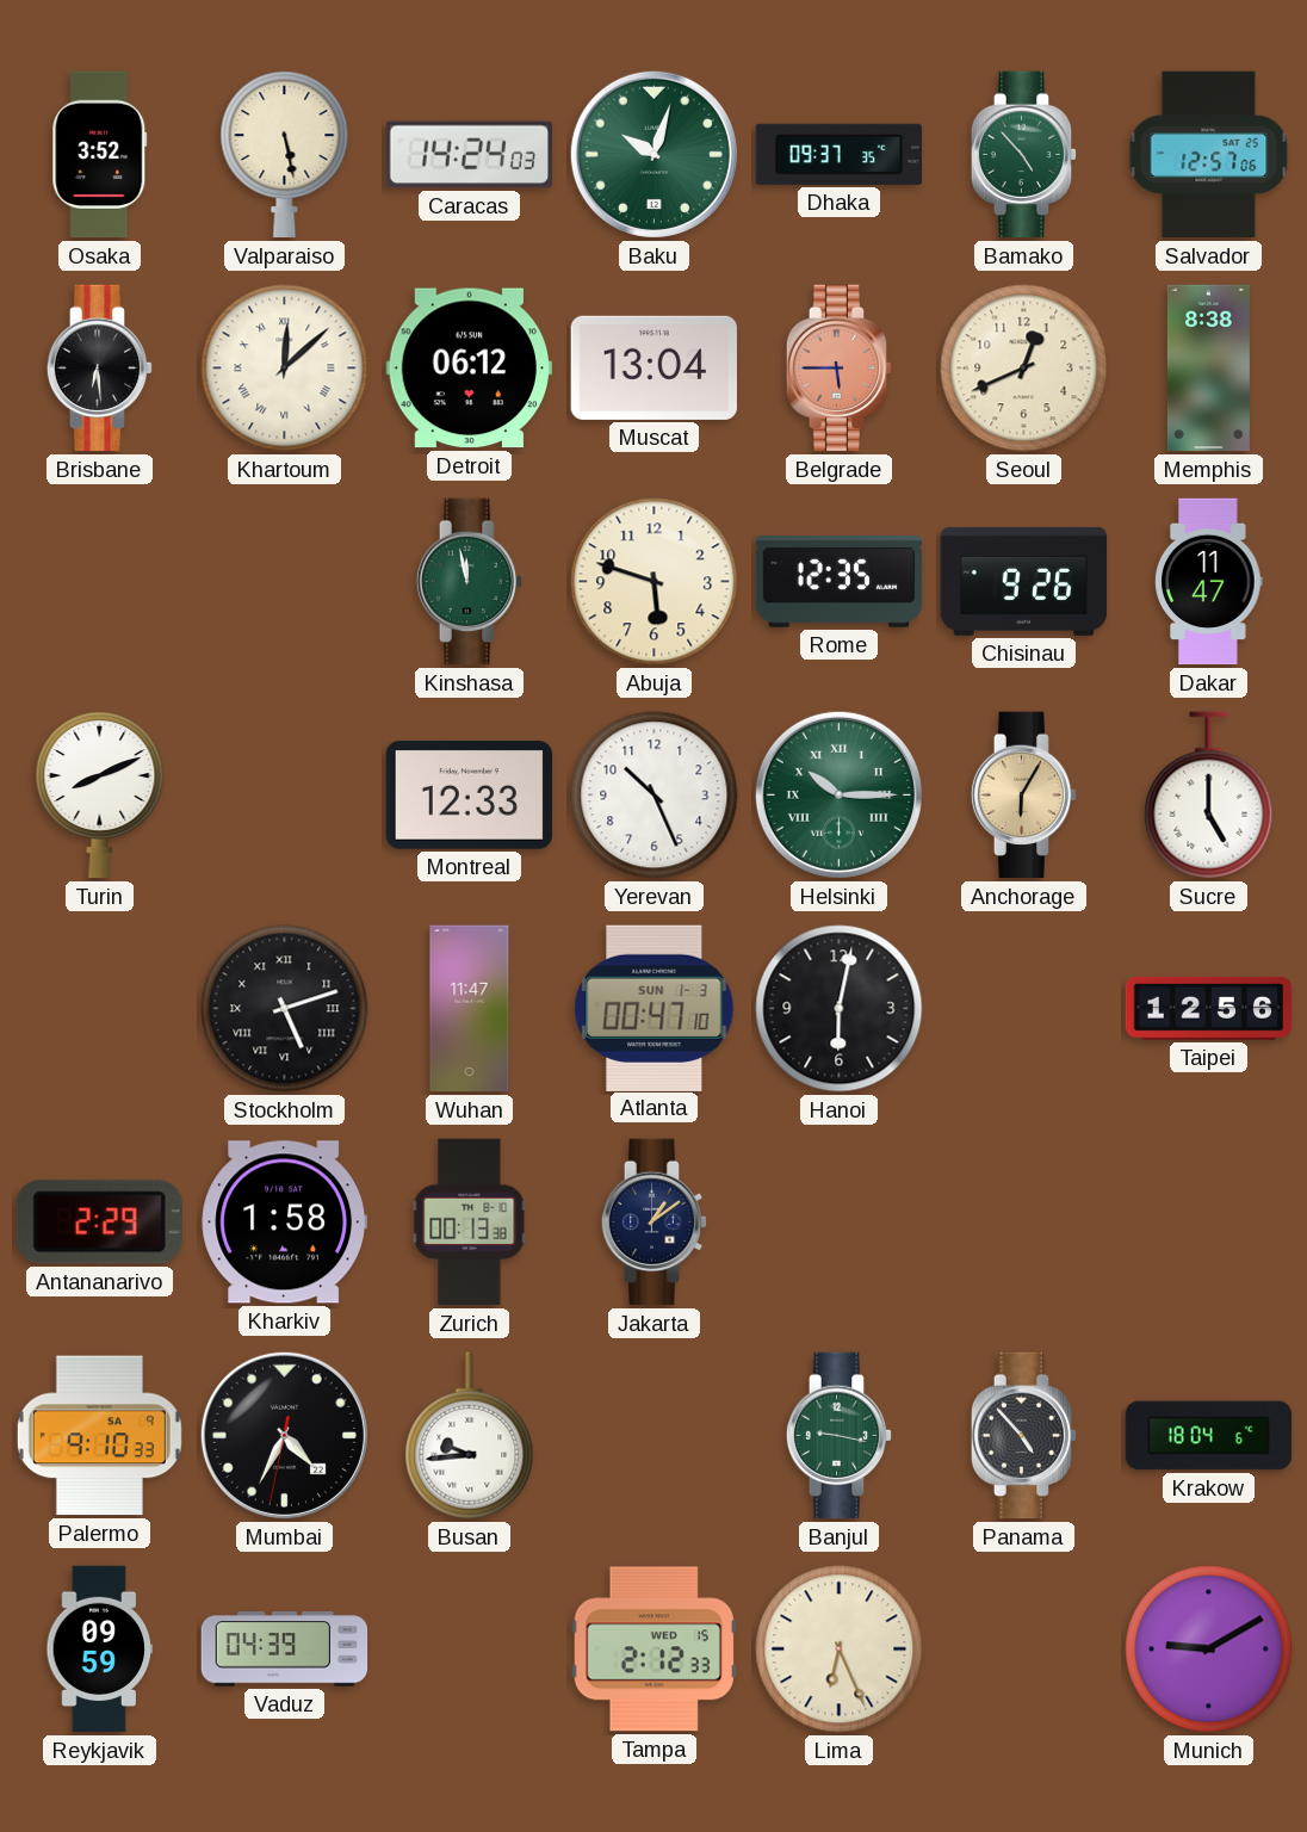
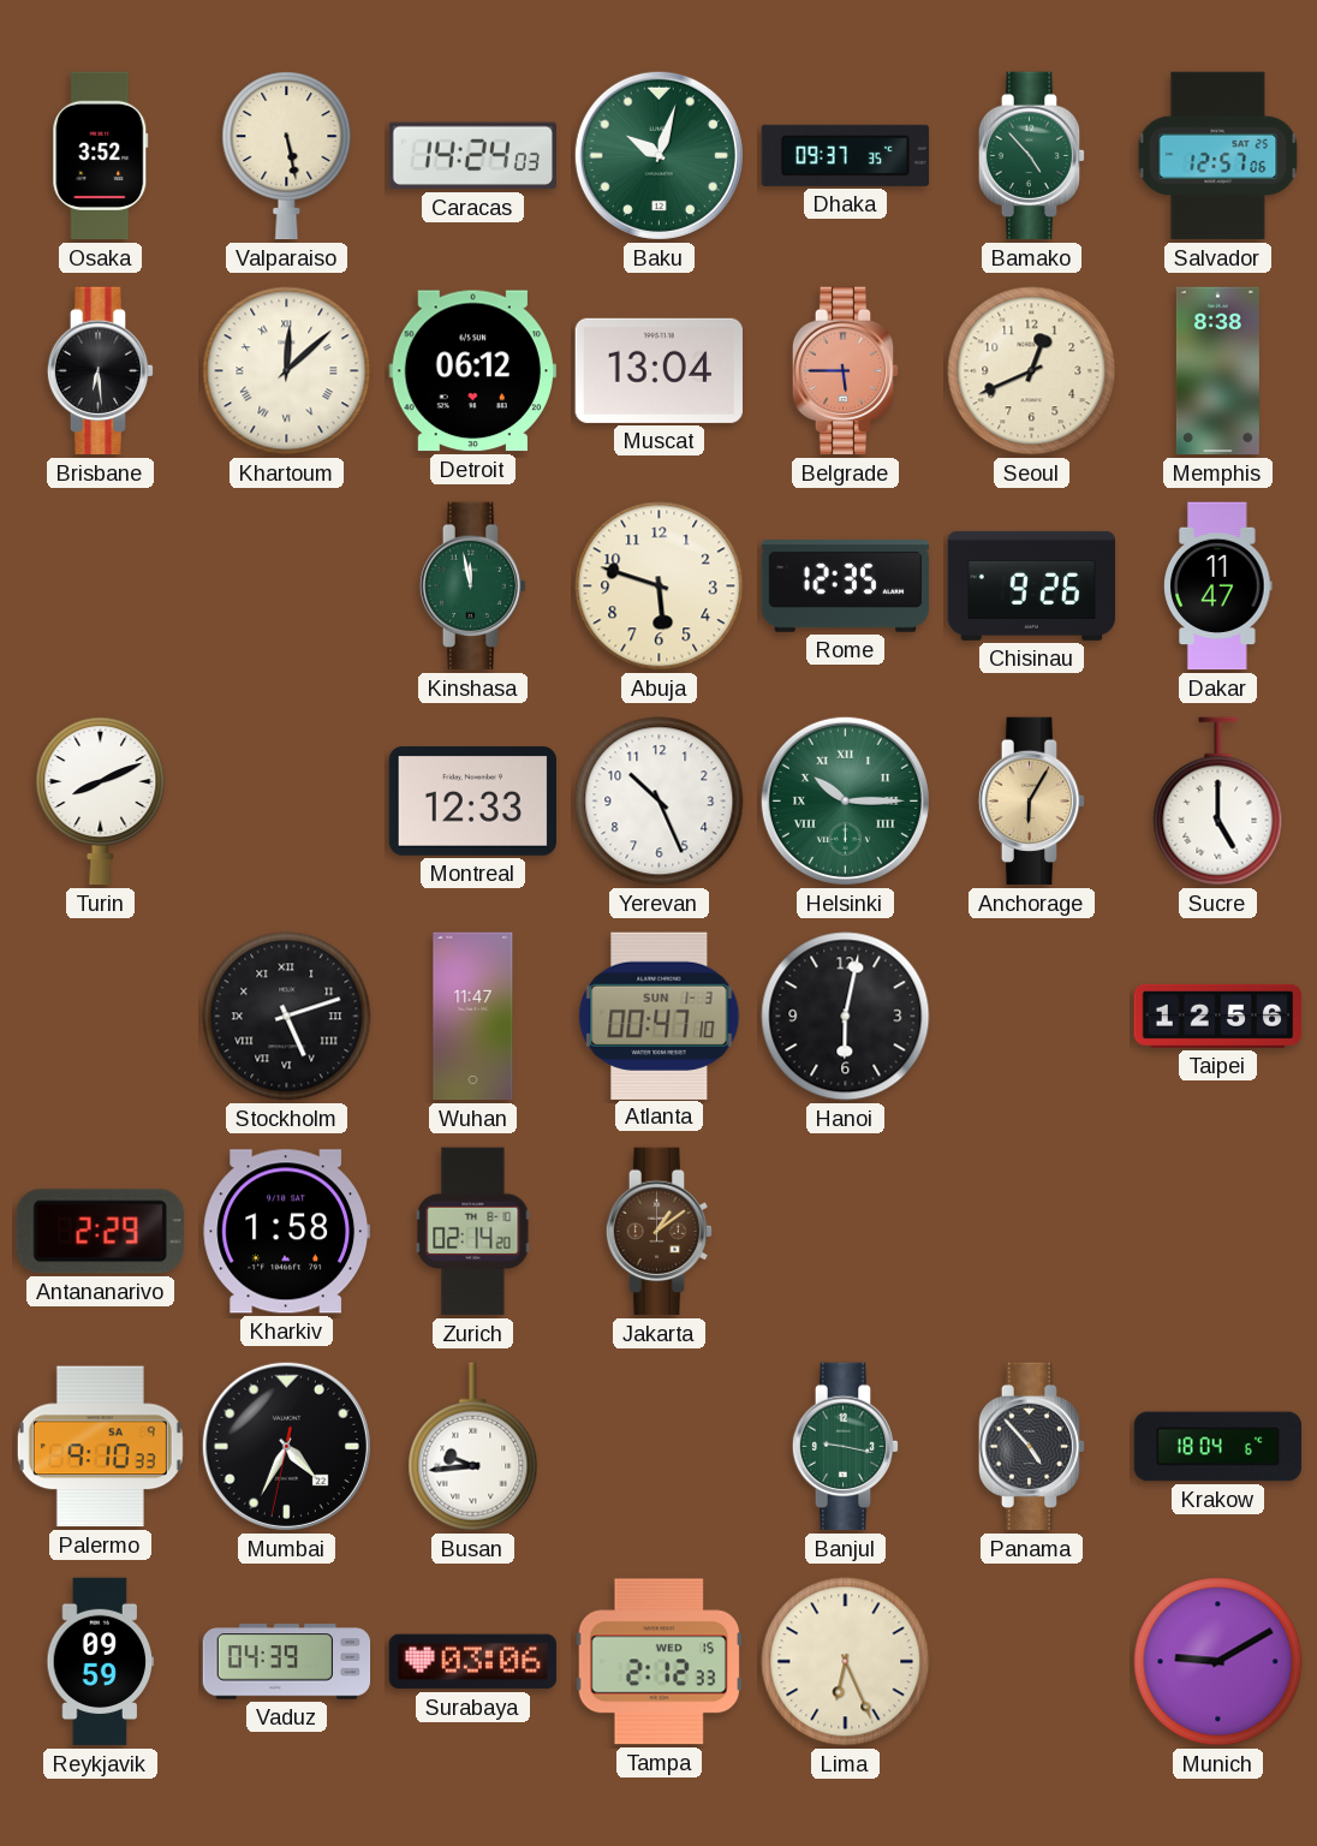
Zurich: 00:13 -> 02:14
Jakarta dial: navy -> brown
Surabaya: none -> 03:06
